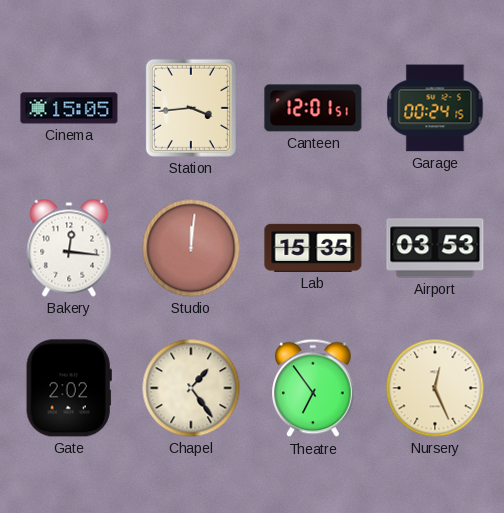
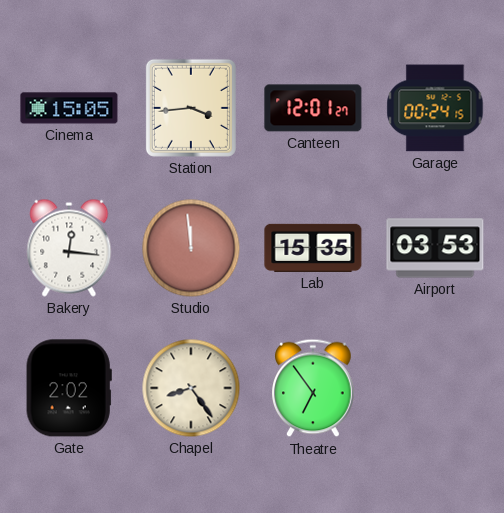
Canteen: 12:01:51 -> 12:01:27
Studio: 12:01 -> 11:59
Chapel: 1:24 -> 8:24
Nursery: 12:26 -> none
